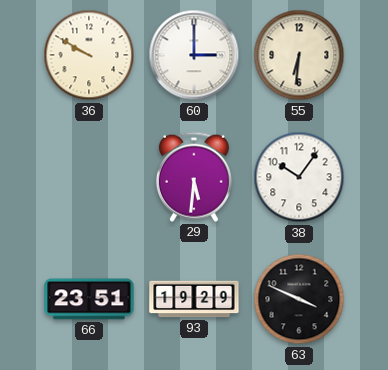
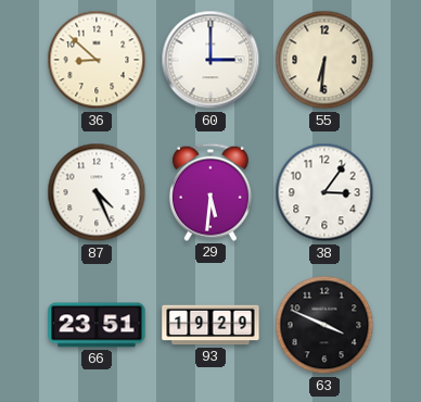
36: 9:50 -> 8:52
87: none -> 4:26
38: 10:06 -> 3:06
